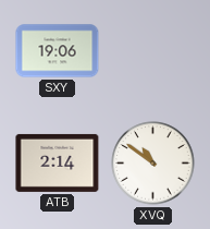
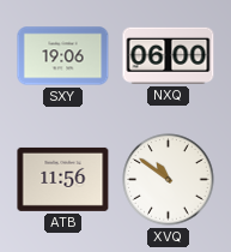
NXQ: none -> 06:00
ATB: 2:14 -> 11:56
